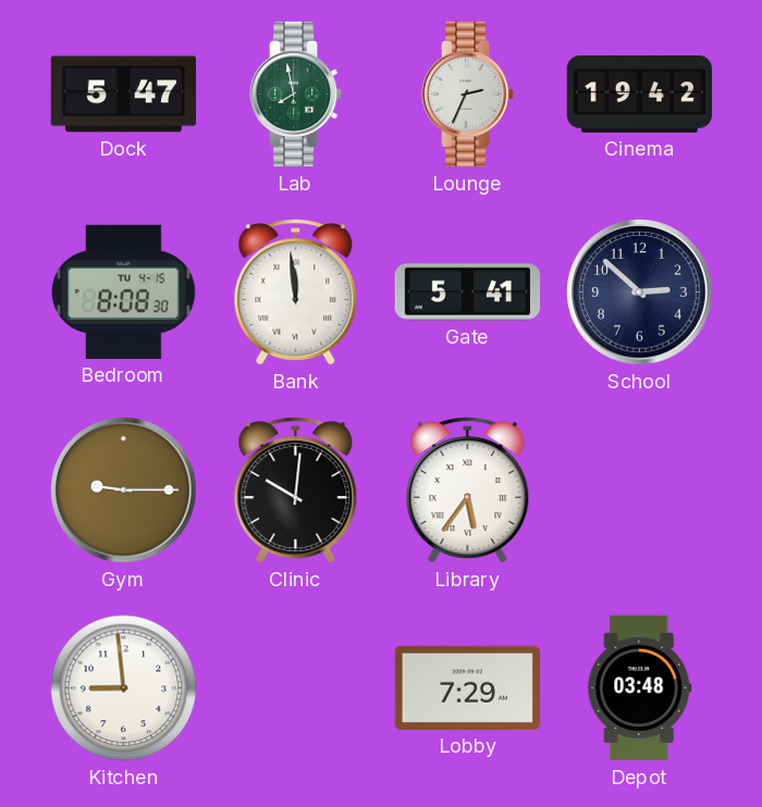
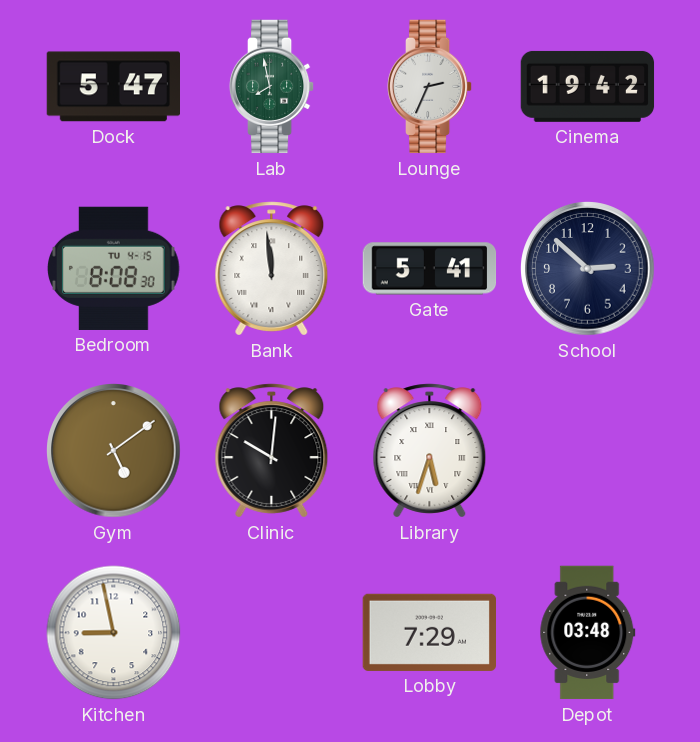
Gym: 9:15 -> 5:09
Library: 5:36 -> 5:33
Kitchen: 8:59 -> 8:58
